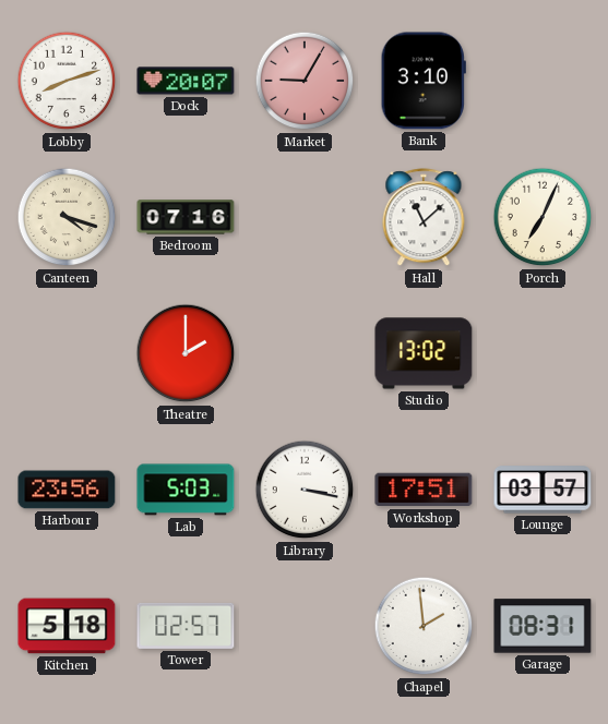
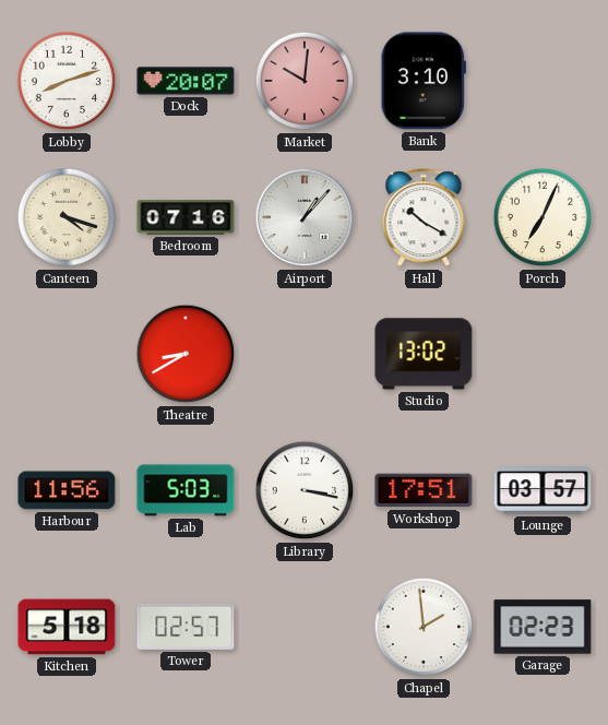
Market: 9:05 -> 10:01
Airport: none -> 1:07
Hall: 11:08 -> 10:20
Theatre: 2:00 -> 8:40
Harbour: 23:56 -> 11:56
Garage: 08:31 -> 02:23
